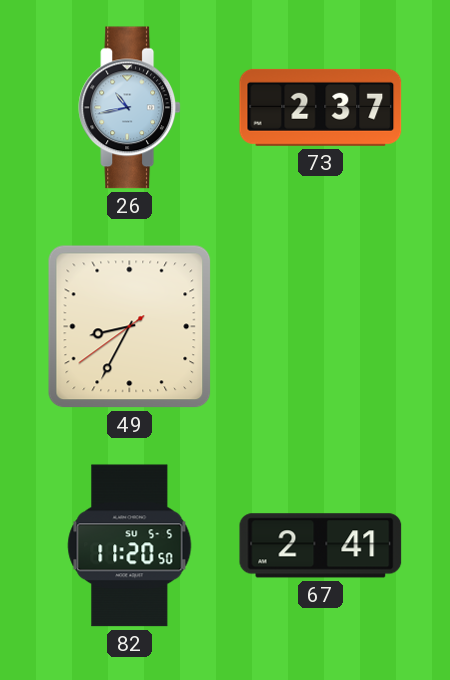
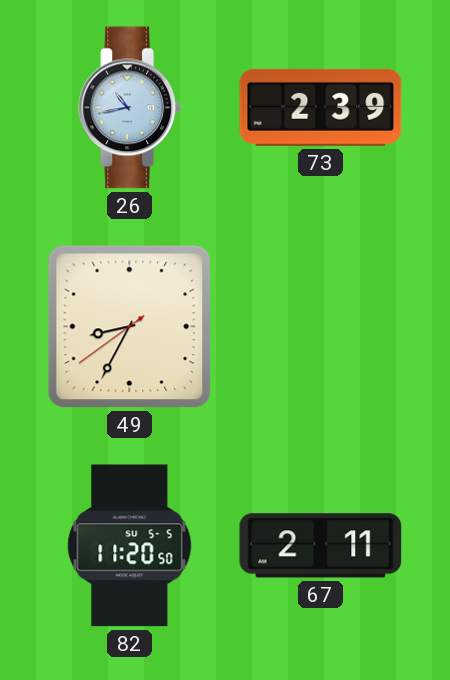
73: 2:37 -> 2:39
67: 2:41 -> 2:11
